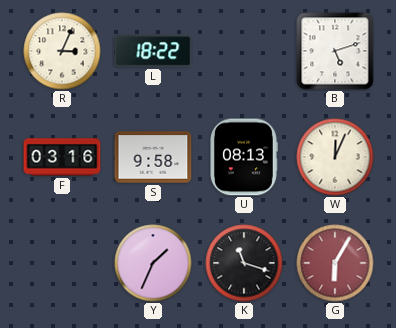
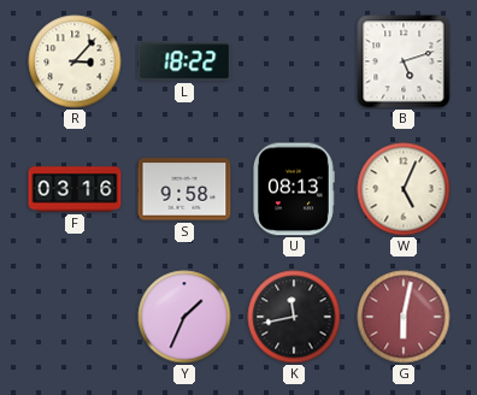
R: 3:04 -> 3:07
W: 12:04 -> 5:04
K: 11:18 -> 11:43
G: 6:05 -> 6:02
